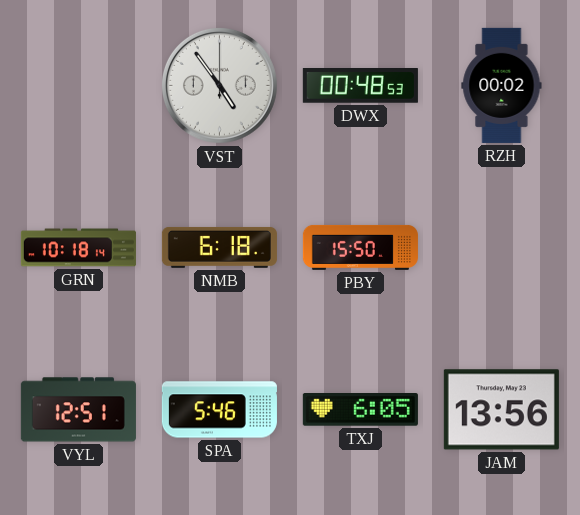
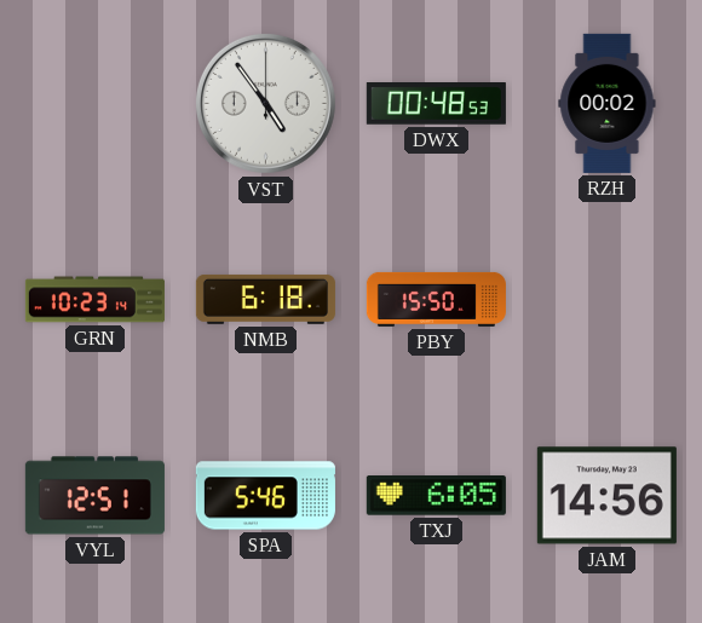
GRN: 10:18 -> 10:23
JAM: 13:56 -> 14:56
